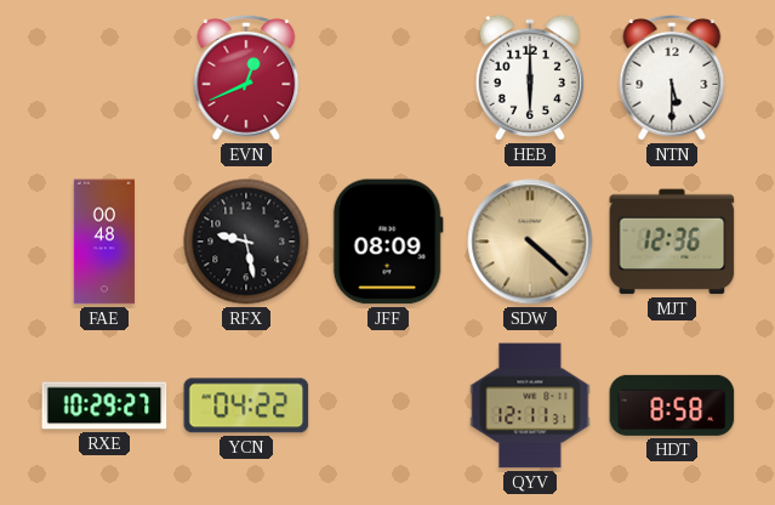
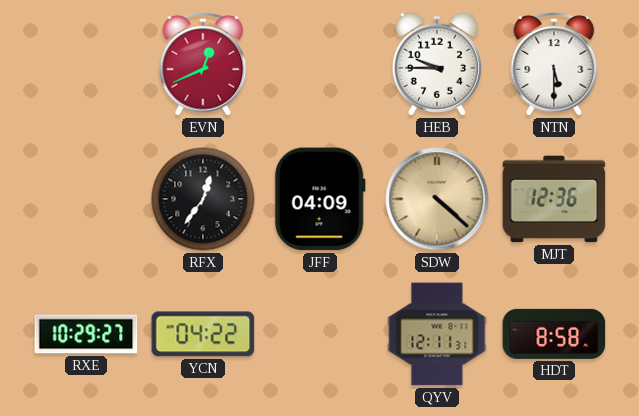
HEB: 6:00 -> 9:45
FAE: 00:48 -> none
RFX: 9:28 -> 12:36
JFF: 08:09 -> 04:09
